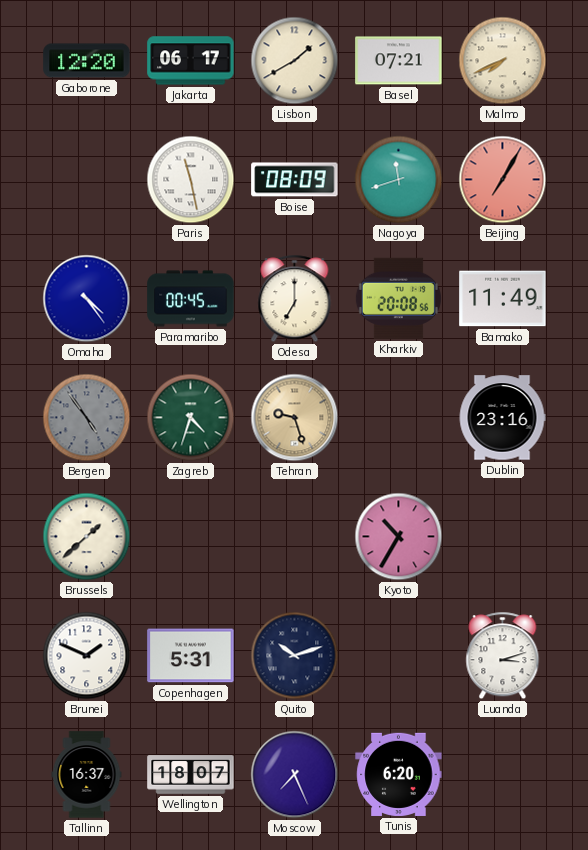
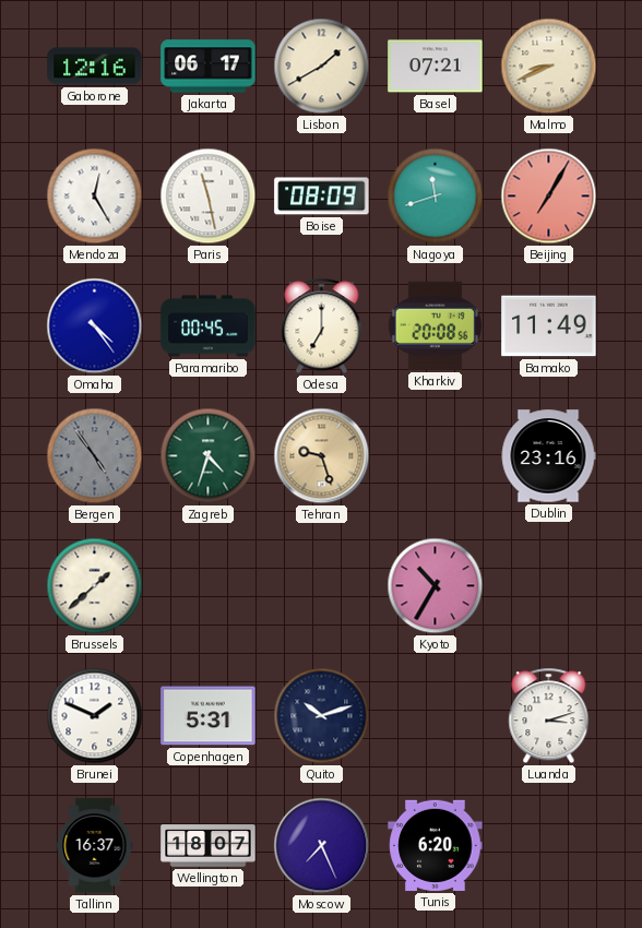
Gaborone: 12:20 -> 12:16
Malmo: 7:41 -> 8:41
Mendoza: none -> 12:25
